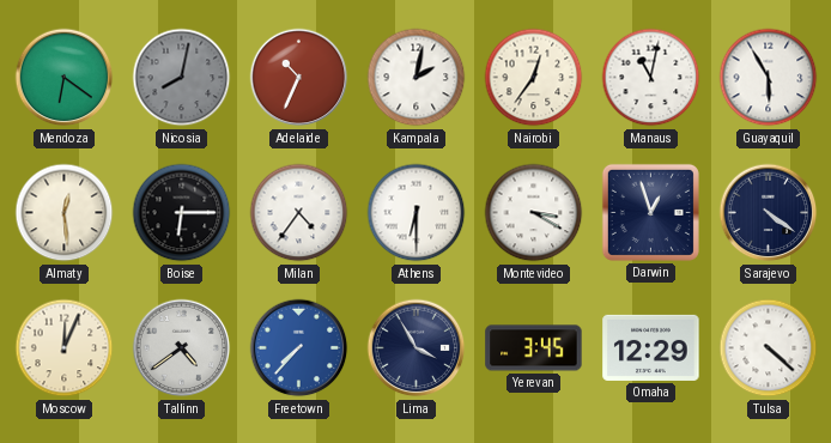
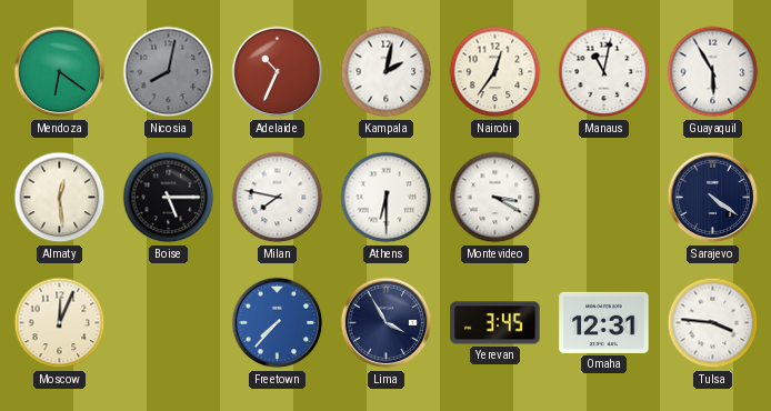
Boise: 6:15 -> 5:15
Milan: 4:36 -> 7:47
Darwin: 12:57 -> none
Tallinn: 4:39 -> none
Omaha: 12:29 -> 12:31
Tulsa: 4:22 -> 3:46
